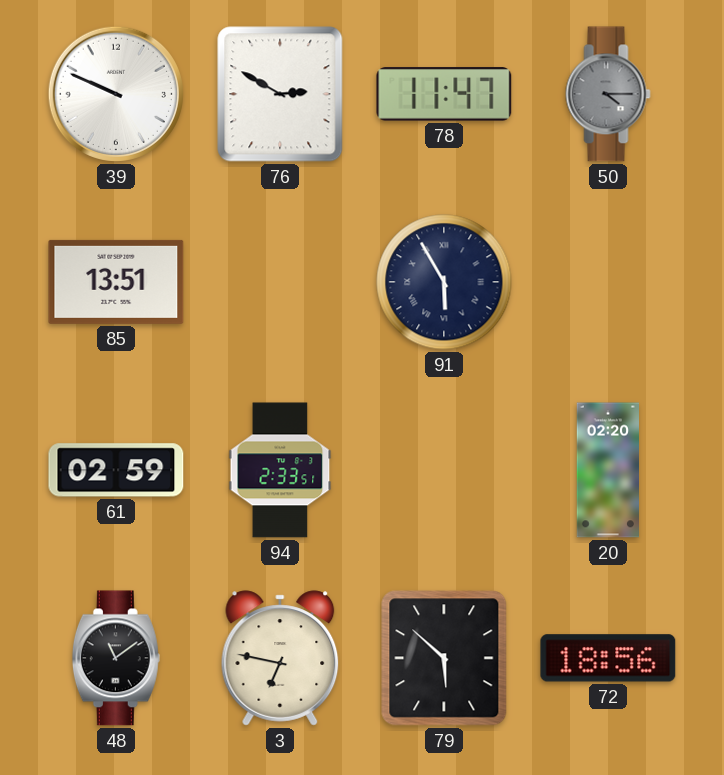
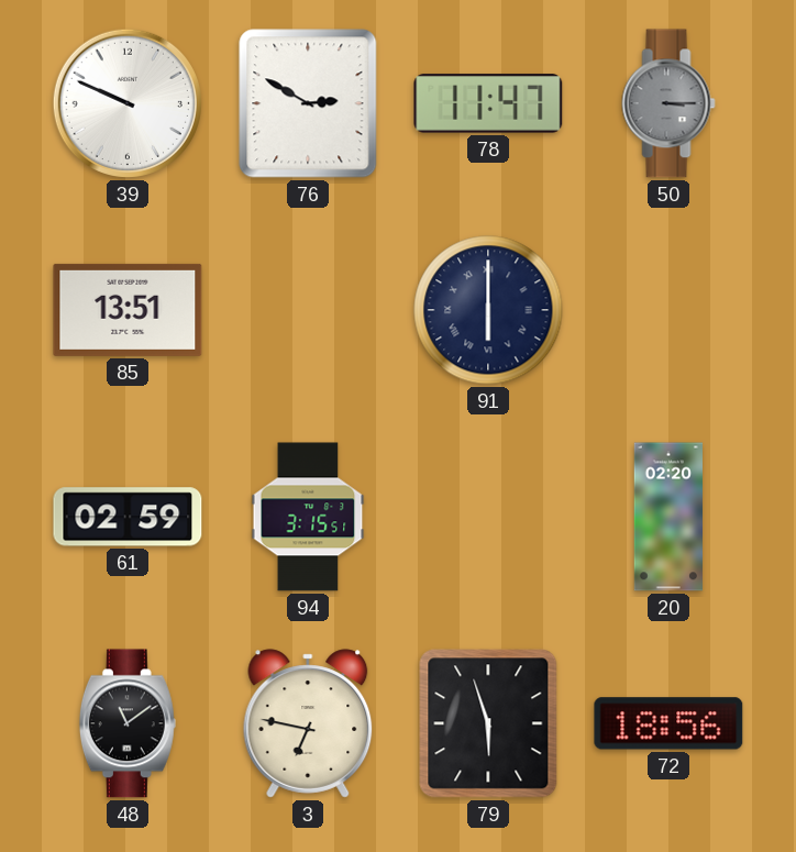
50: 4:15 -> 3:15
91: 5:55 -> 6:00
94: 2:33 -> 3:15
79: 5:52 -> 5:57
